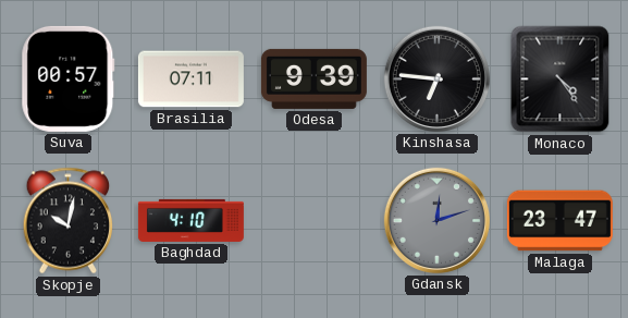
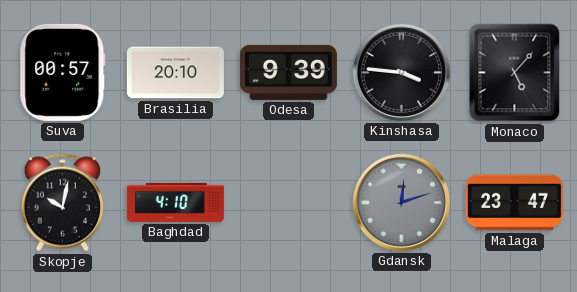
Brasilia: 07:11 -> 20:10
Kinshasa: 6:46 -> 3:46
Monaco: 4:24 -> 5:07
